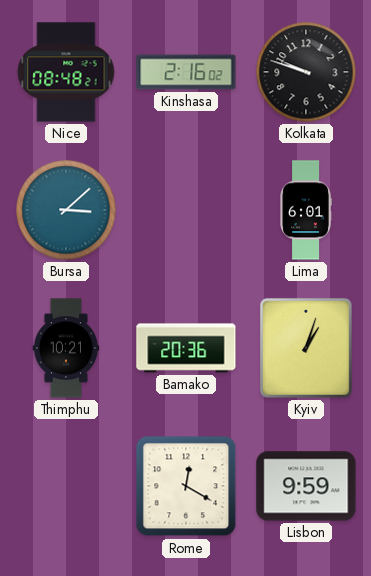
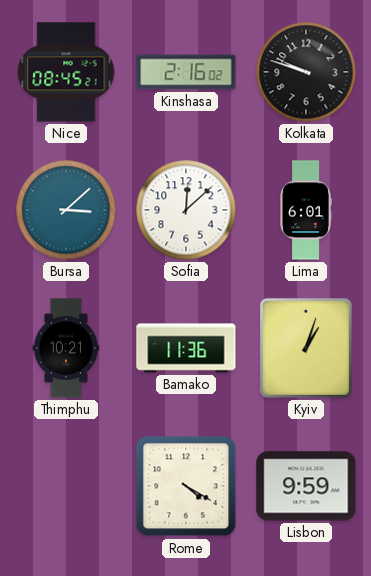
Nice: 08:48 -> 08:45
Sofia: none -> 12:08
Bamako: 20:36 -> 11:36
Rome: 12:20 -> 4:20
